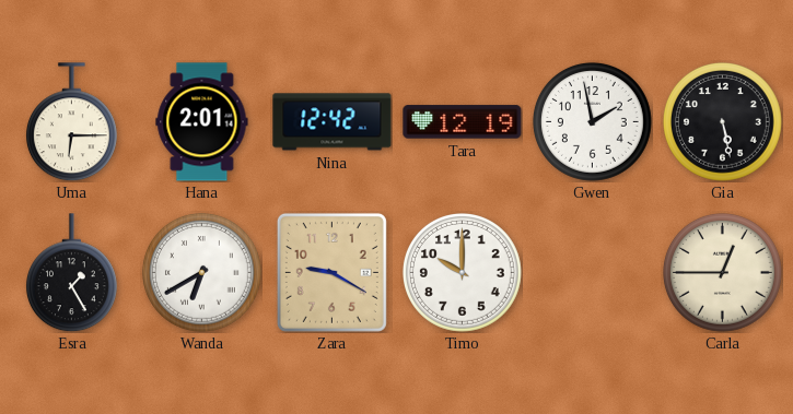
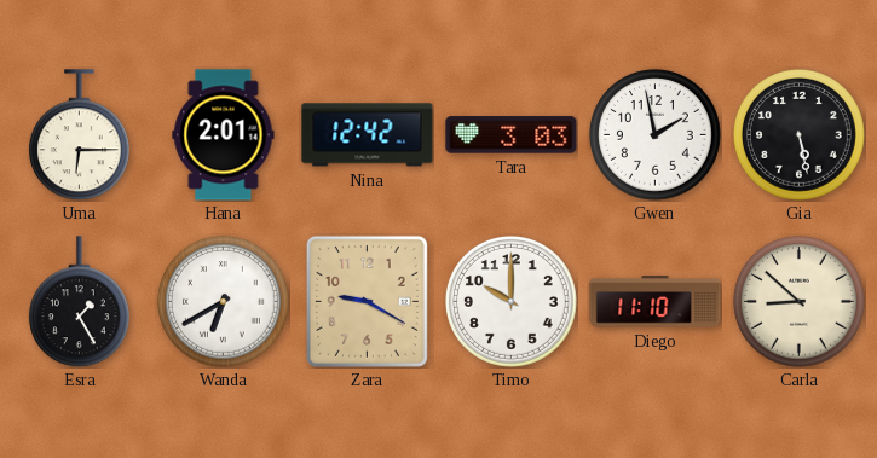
Tara: 12:19 -> 3:03
Diego: none -> 11:10
Carla: 12:45 -> 8:52
